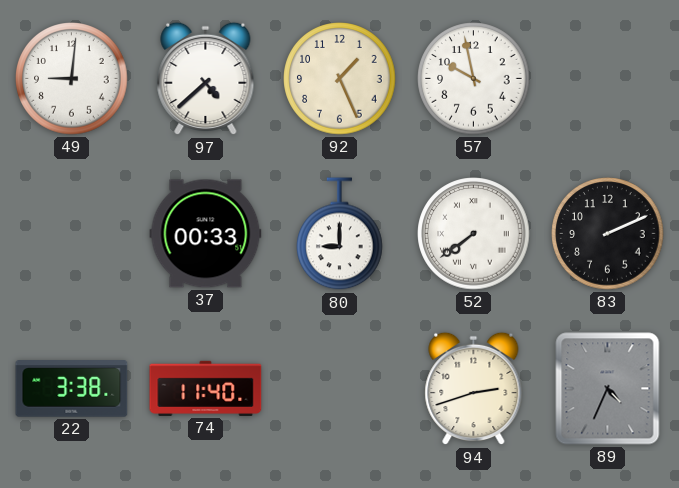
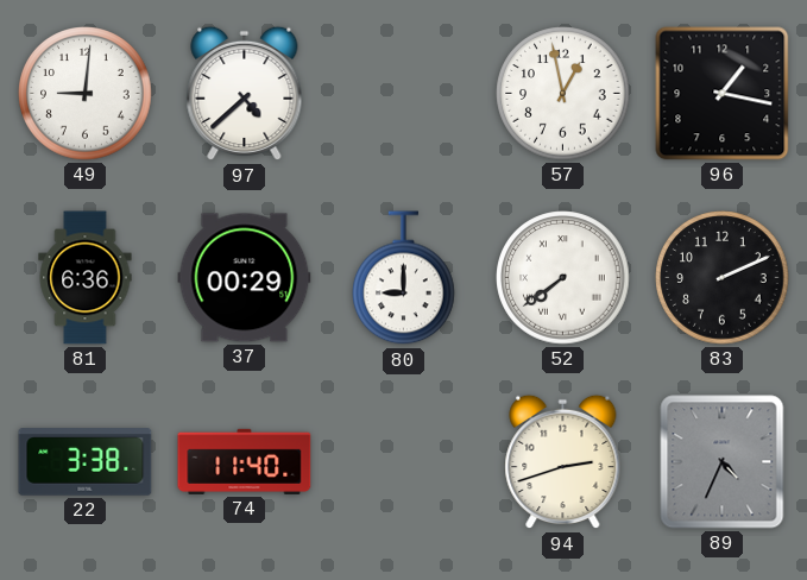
92: 1:26 -> none
57: 9:58 -> 12:58
96: none -> 1:17
81: none -> 6:36
37: 00:33 -> 00:29
